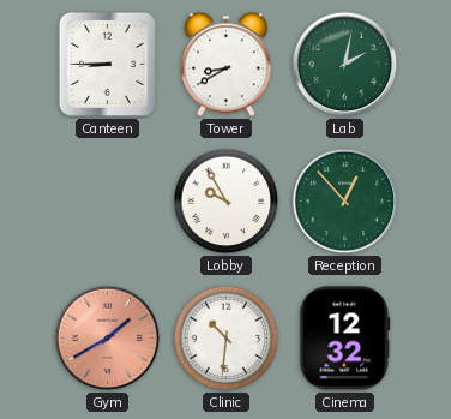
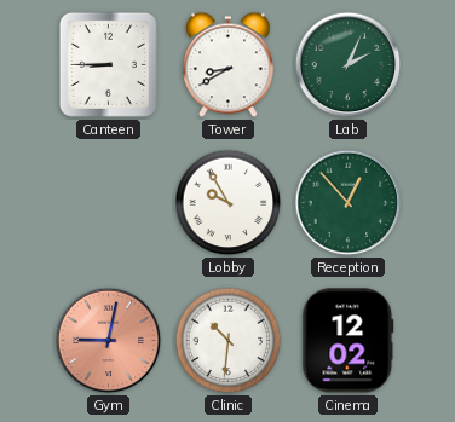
Lab: 2:02 -> 2:04
Gym: 1:40 -> 9:02
Cinema: 12:32 -> 12:02
